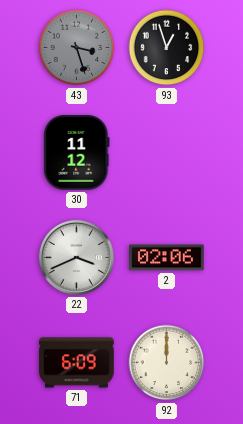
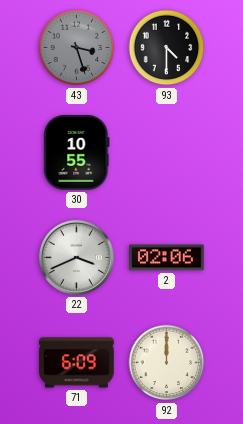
93: 12:57 -> 4:30
30: 11:12 -> 10:55
